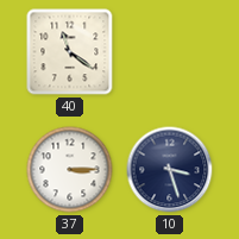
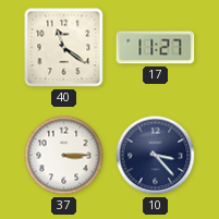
17: none -> 11:27
10: 3:27 -> 3:23
